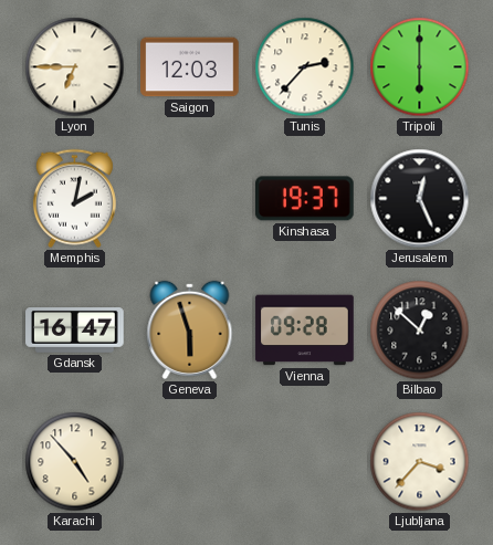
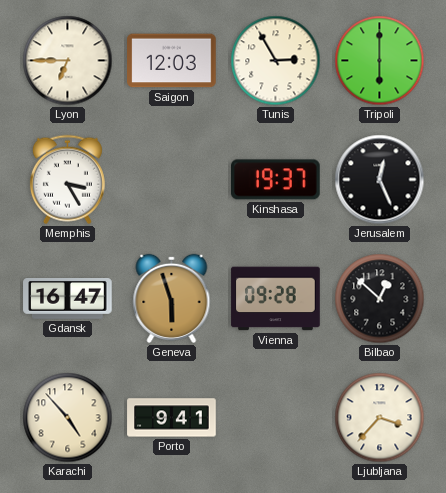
Tunis: 2:37 -> 2:55
Memphis: 2:02 -> 3:25
Porto: none -> 9:41
